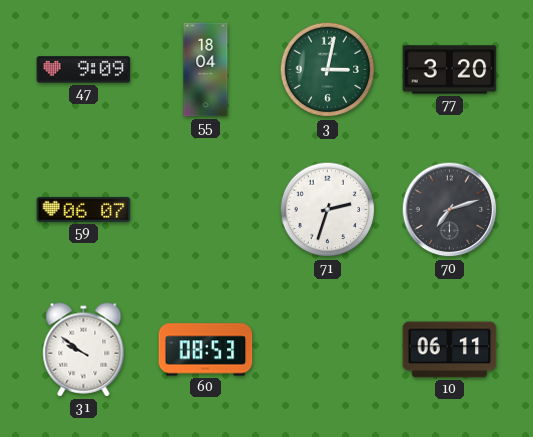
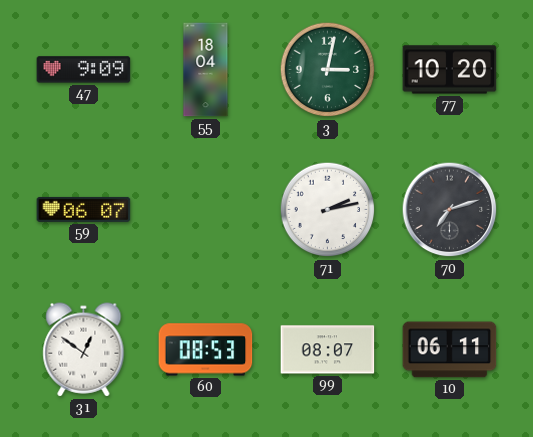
77: 3:20 -> 10:20
71: 2:33 -> 2:13
31: 9:51 -> 12:51
99: none -> 08:07
